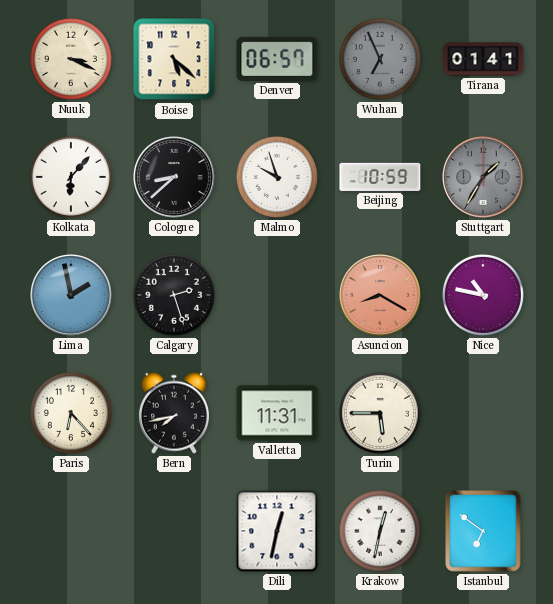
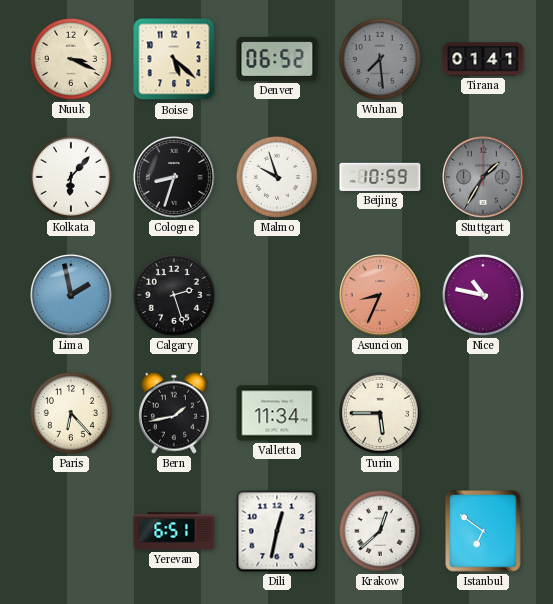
Denver: 06:57 -> 06:52
Wuhan: 6:56 -> 7:29
Cologne: 8:38 -> 8:33
Asuncion: 8:20 -> 8:34
Bern: 7:43 -> 1:43
Valletta: 11:31 -> 11:34
Yerevan: none -> 6:51
Krakow: 12:32 -> 12:38
